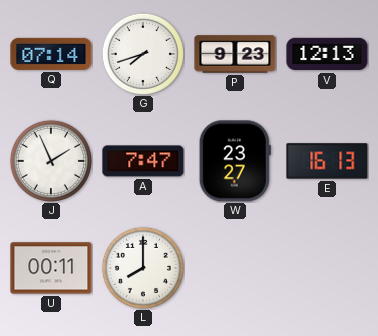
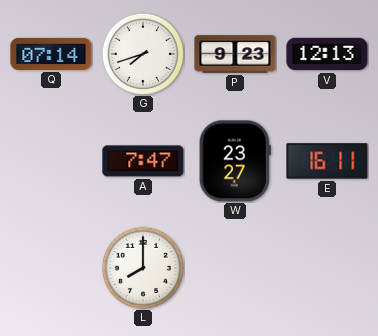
J: 1:56 -> none
E: 16:13 -> 16:11
U: 00:11 -> none
